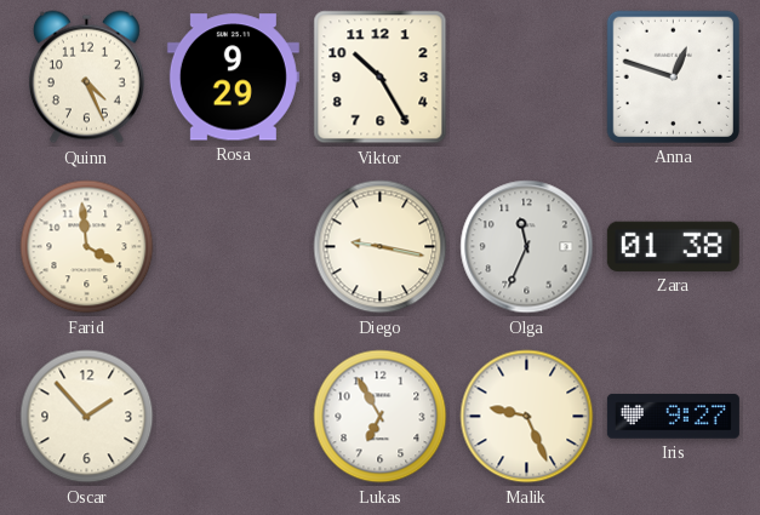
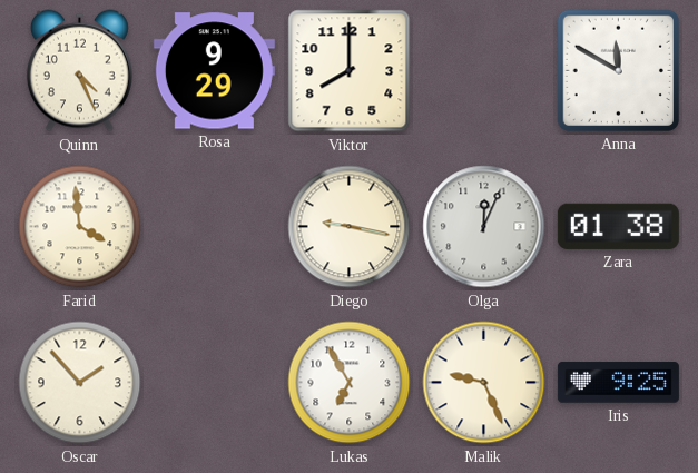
Viktor: 10:25 -> 8:00
Anna: 12:48 -> 11:50
Olga: 11:34 -> 12:04
Iris: 9:27 -> 9:25
